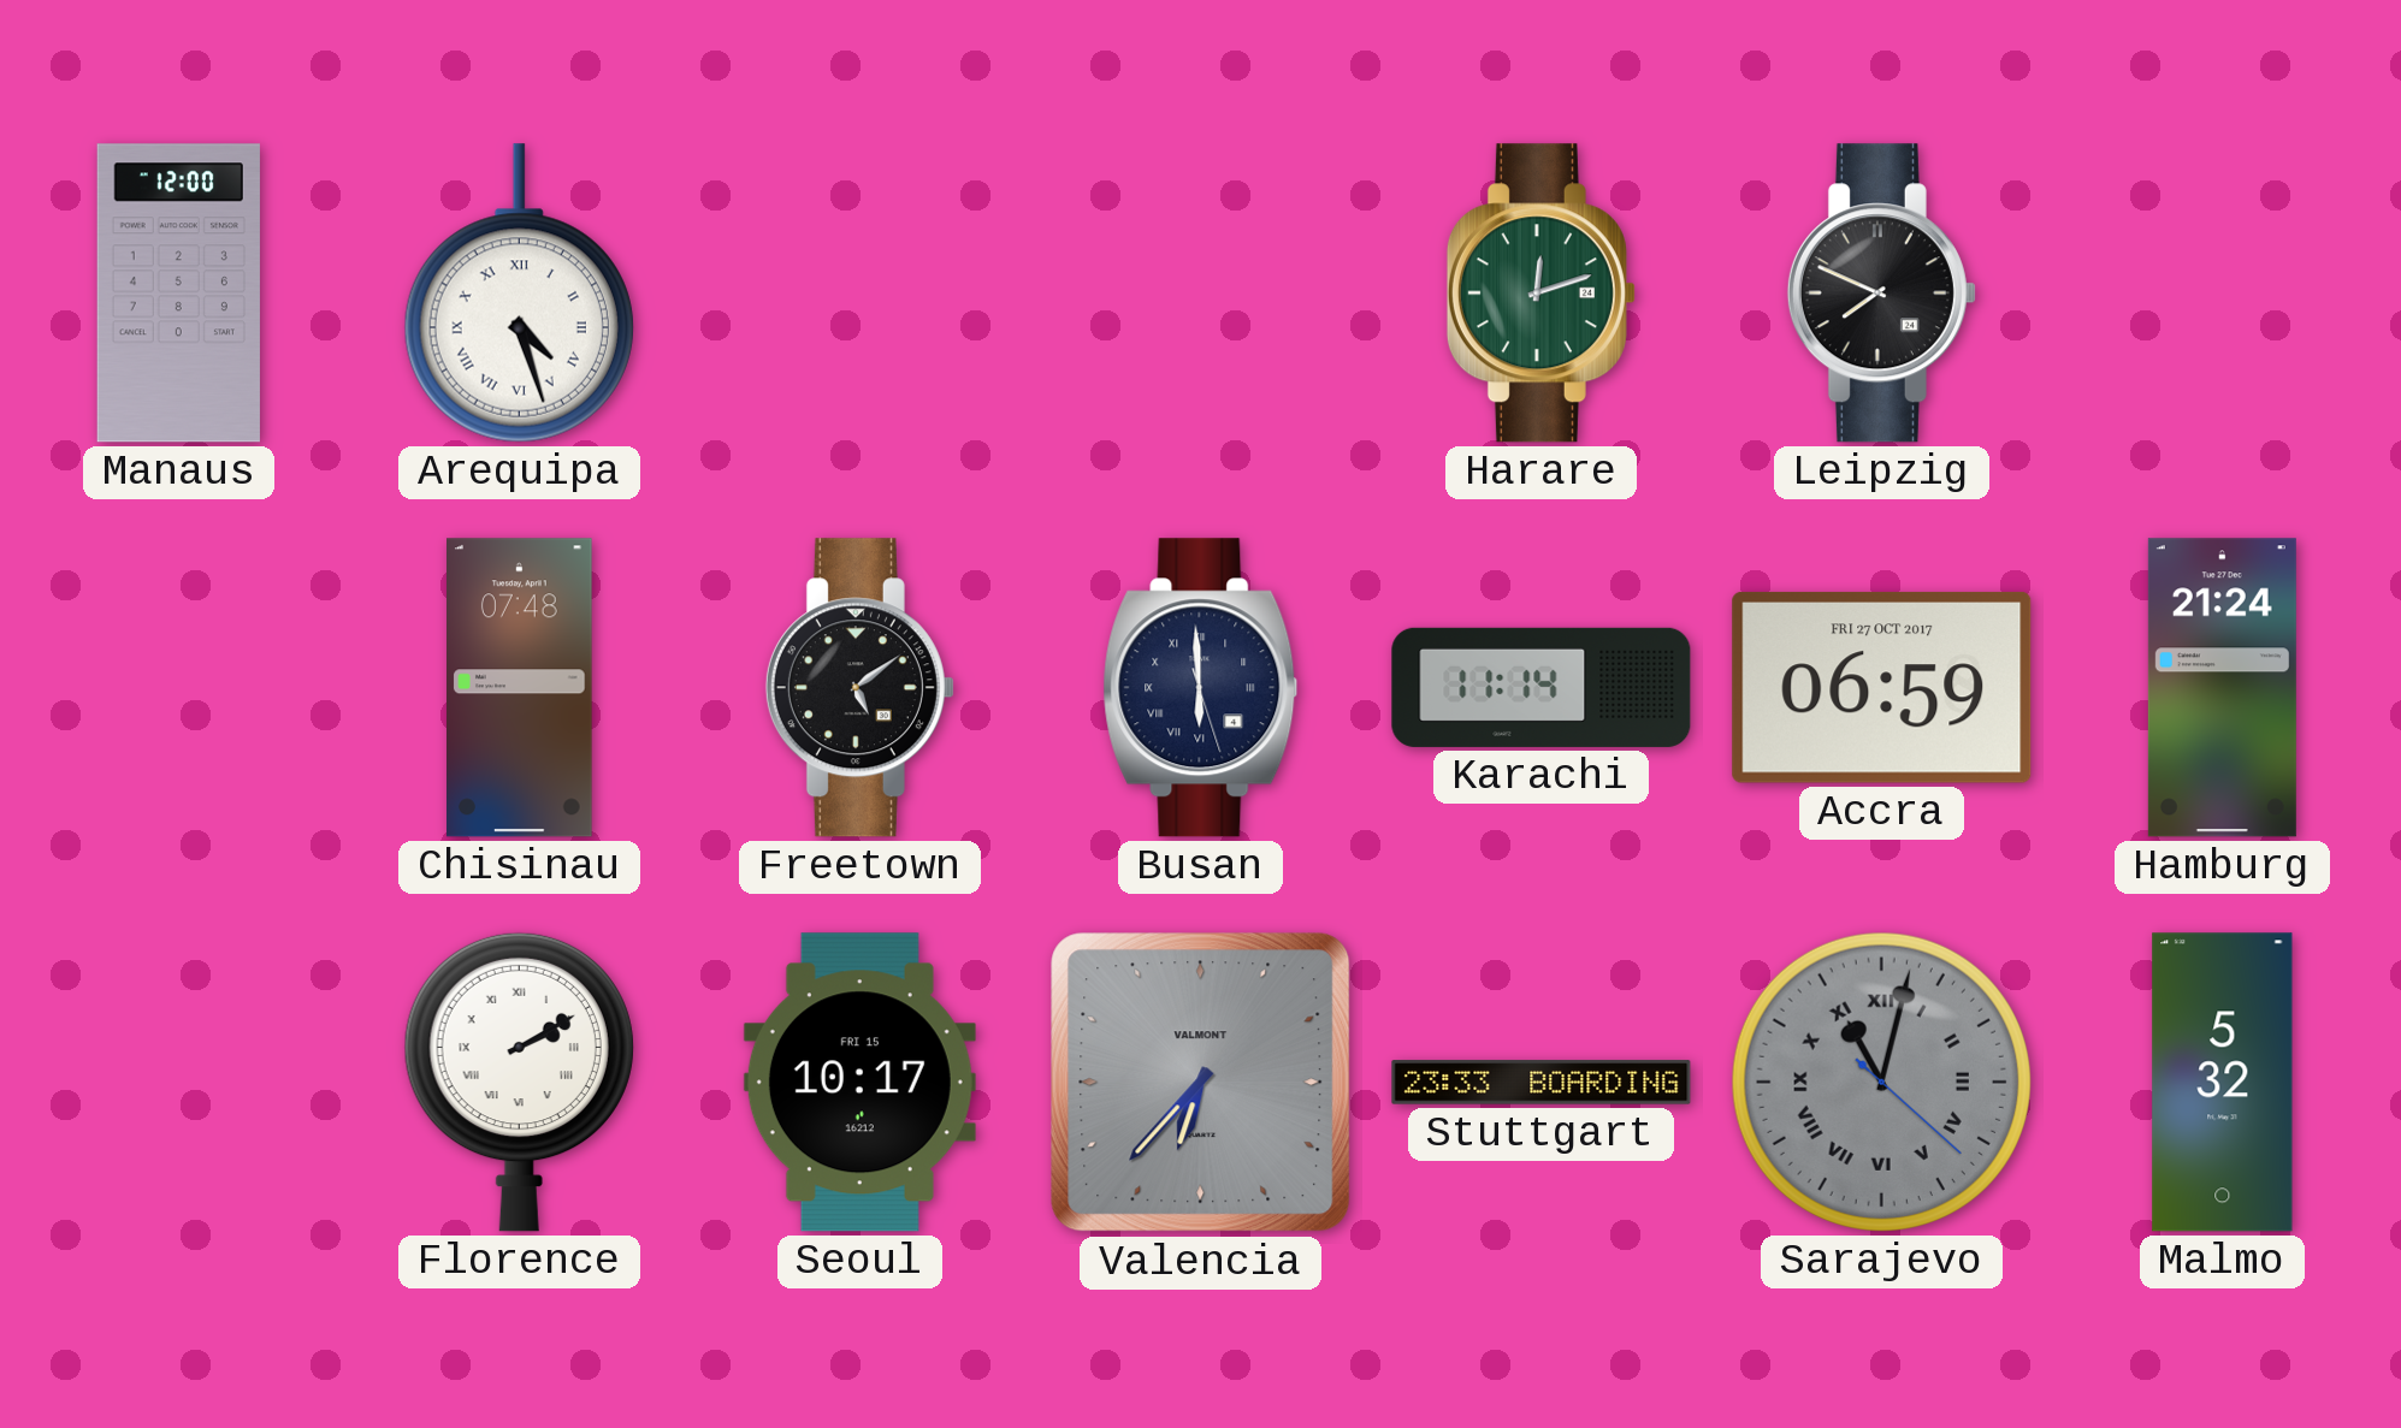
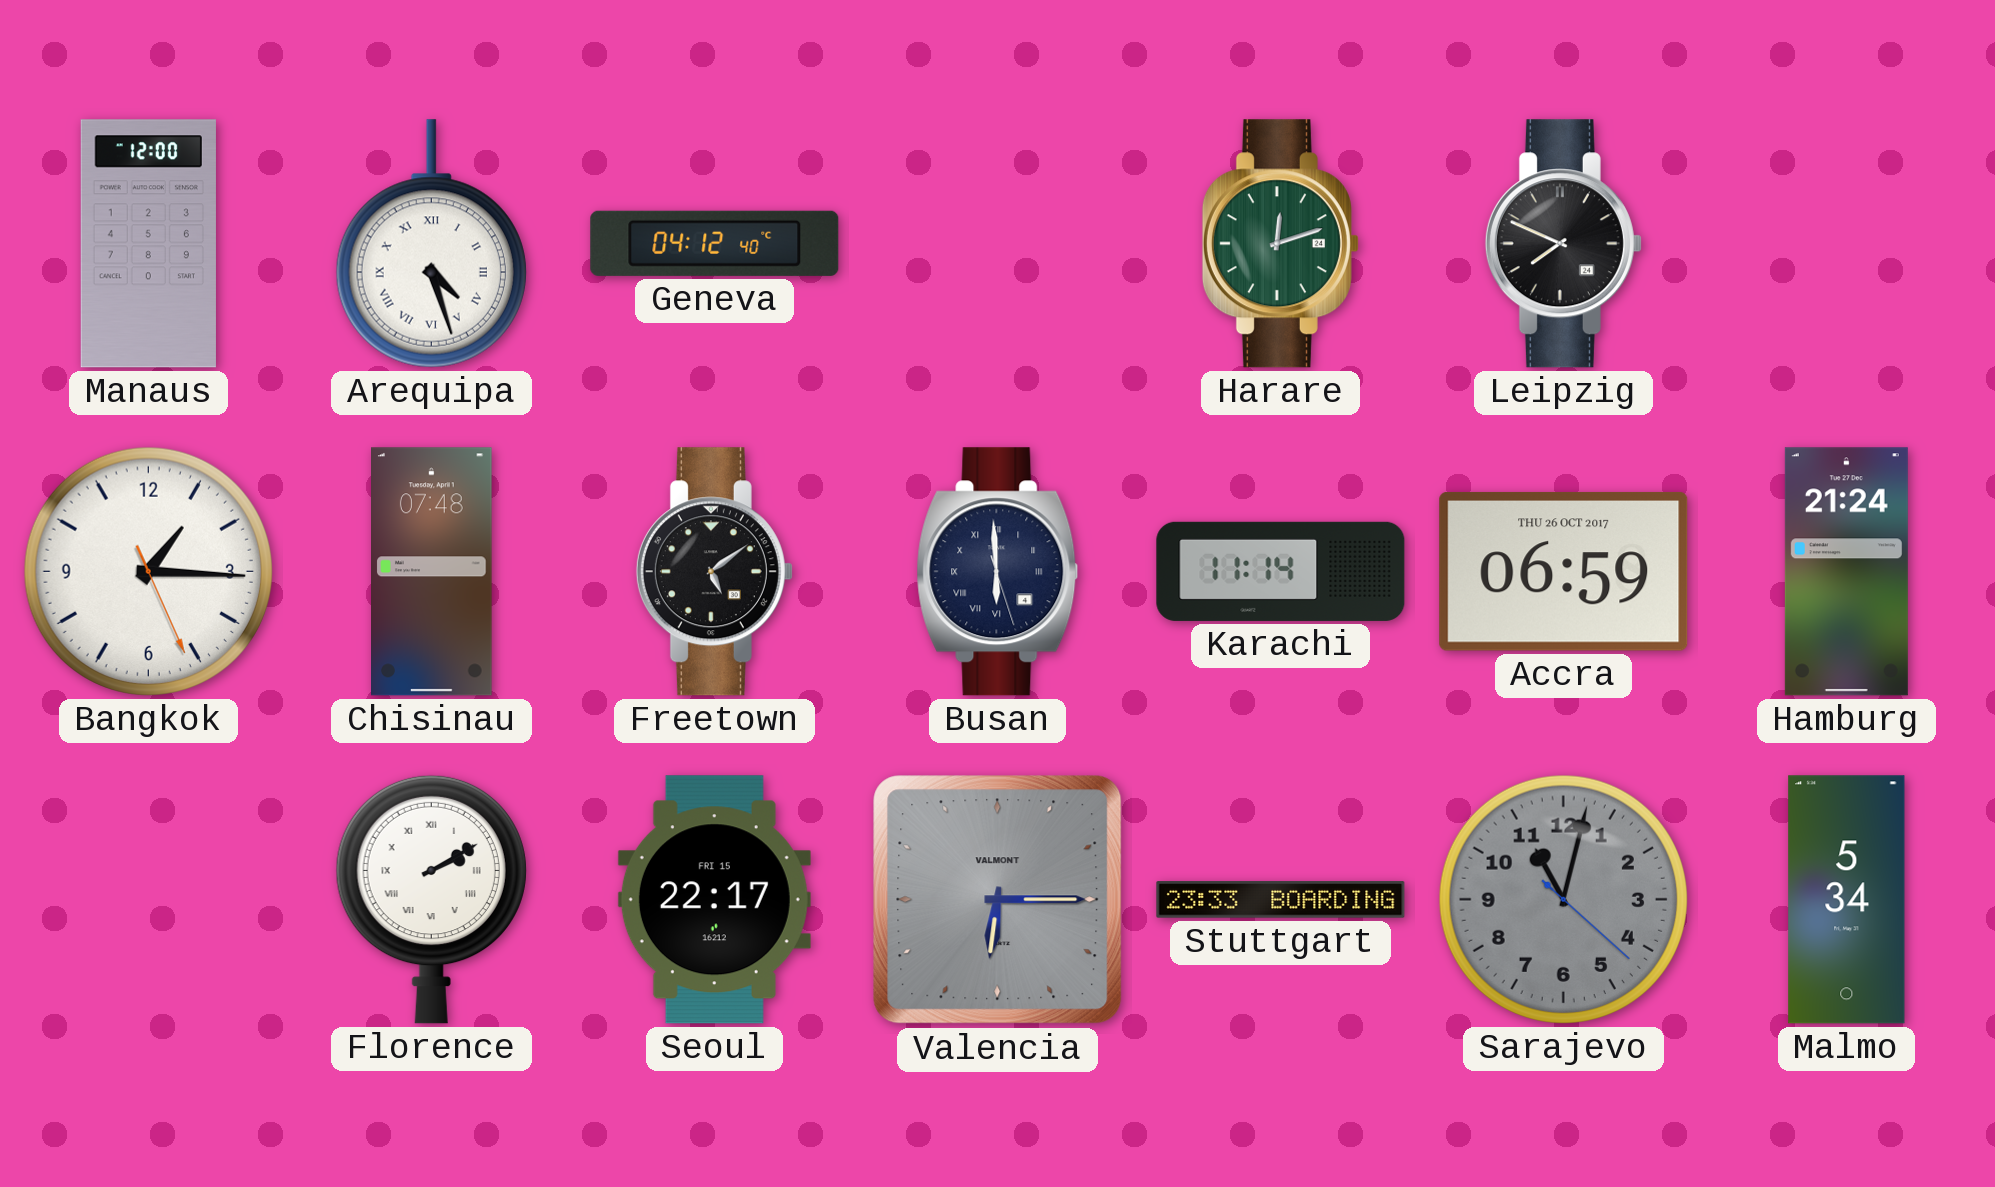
Geneva: none -> 04:12
Bangkok: none -> 1:15
Accra date: FRI 27 OCT 2017 -> THU 26 OCT 2017
Seoul: 10:17 -> 22:17
Valencia: 6:37 -> 6:15
Sarajevo numerals: Roman -> Arabic
Malmo: 5:32 -> 5:34
